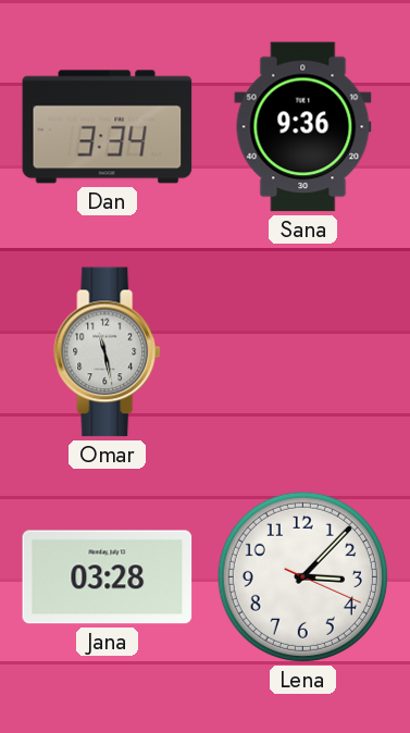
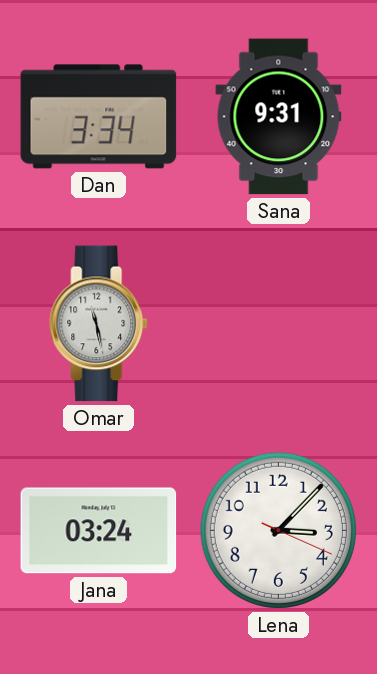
Sana: 9:36 -> 9:31
Jana: 03:28 -> 03:24
